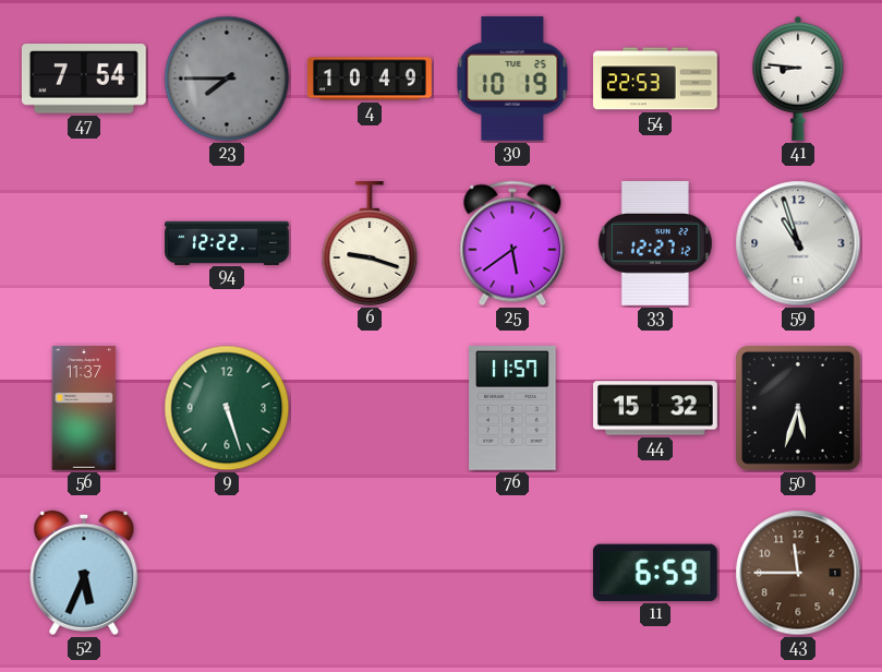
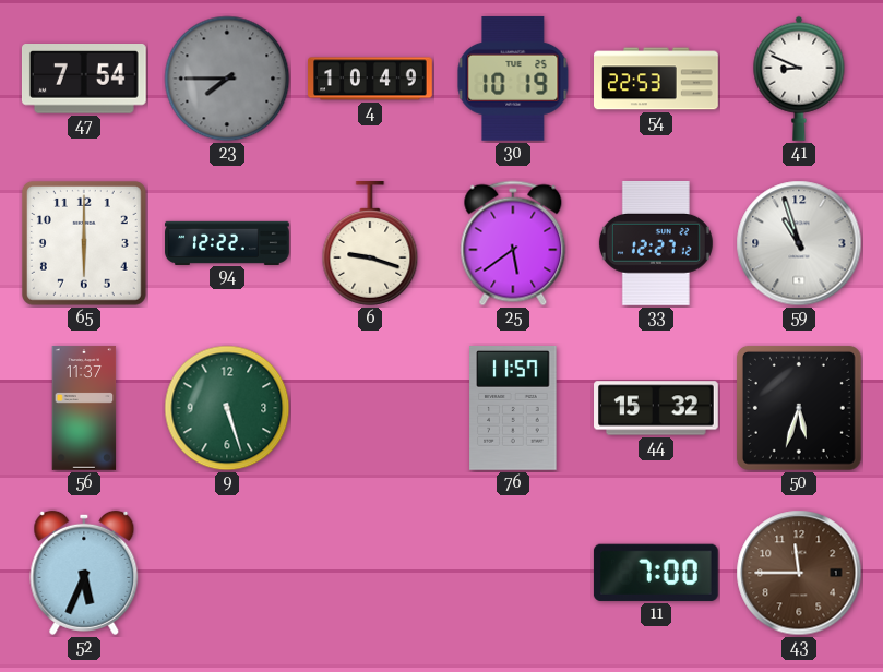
41: 8:46 -> 8:49
65: none -> 6:00
11: 6:59 -> 7:00
